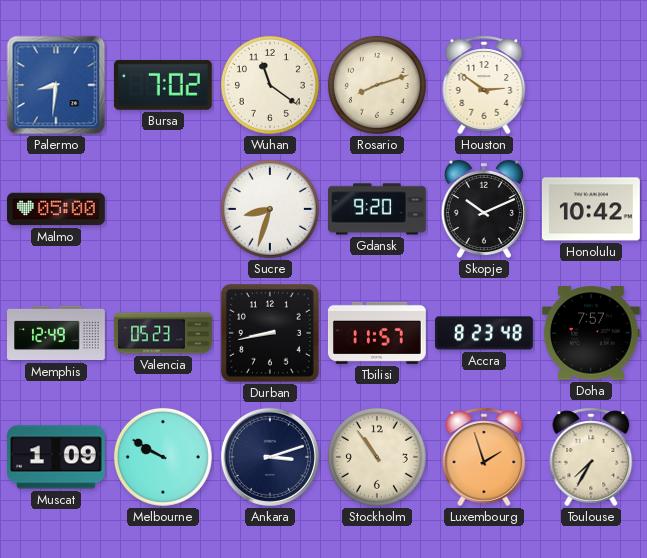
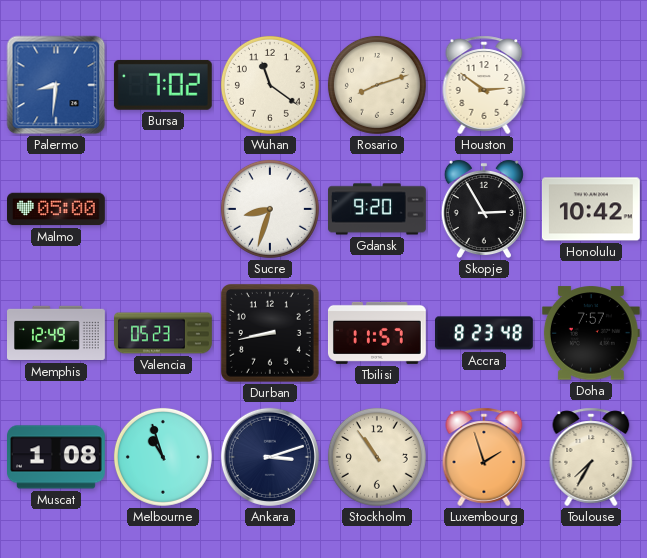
Skopje: 10:11 -> 2:55
Muscat: 1:09 -> 1:08
Melbourne: 9:50 -> 10:57
